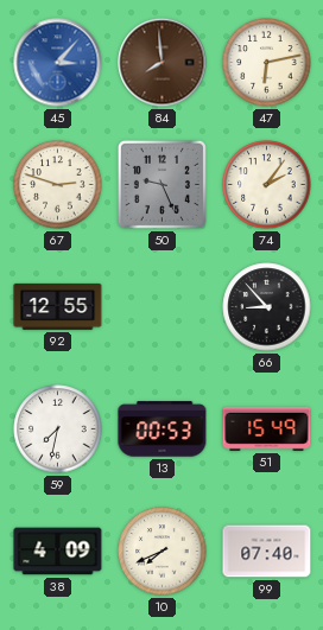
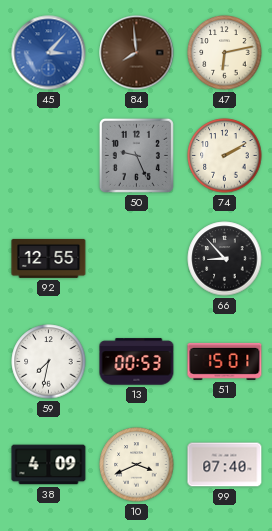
67: 2:48 -> none
74: 2:06 -> 2:10
51: 15:49 -> 15:01
10: 7:41 -> 3:41
